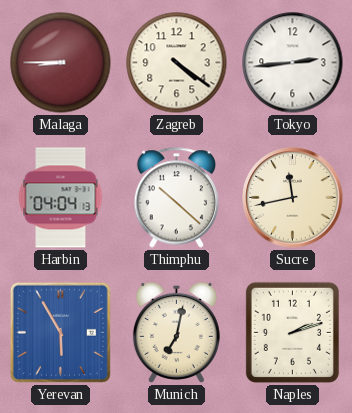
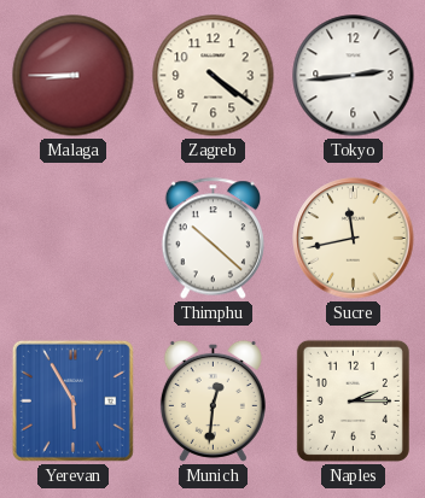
Harbin: 04:04 -> none
Munich: 7:02 -> 12:31
Naples: 2:12 -> 2:15
